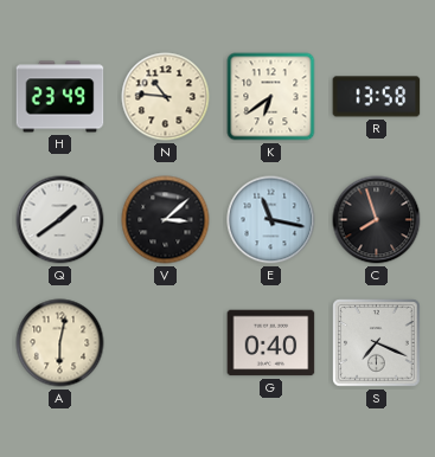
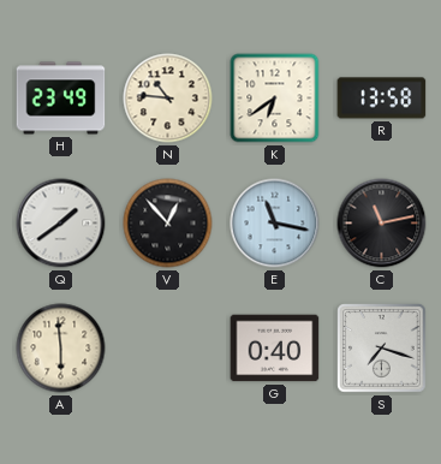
V: 3:08 -> 12:53
C: 7:57 -> 11:13
A: 6:02 -> 5:59
S: 7:19 -> 7:18
